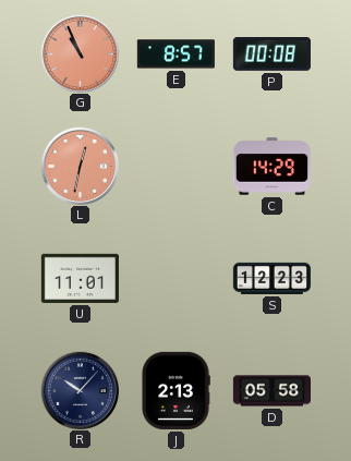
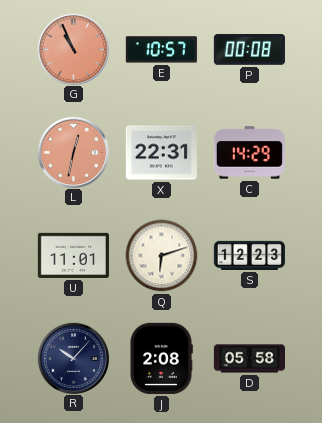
E: 8:57 -> 10:57
X: none -> 22:31
Q: none -> 6:12
J: 2:13 -> 2:08
